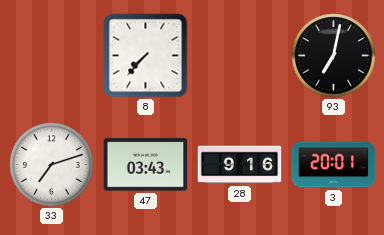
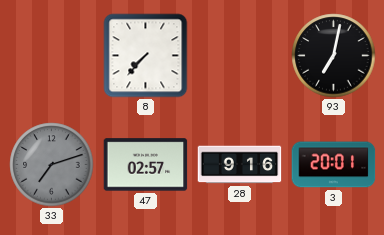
33 dial: white -> grey
47: 03:43 -> 02:57
